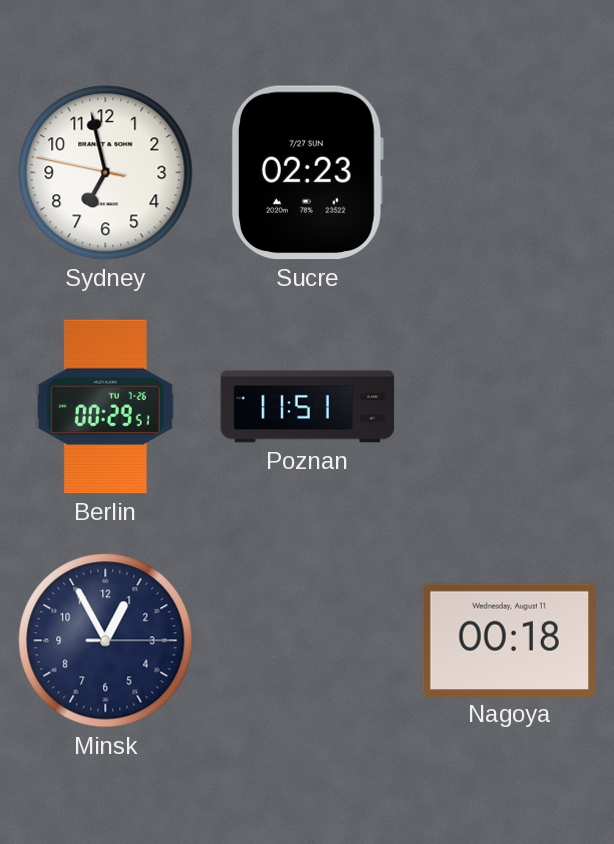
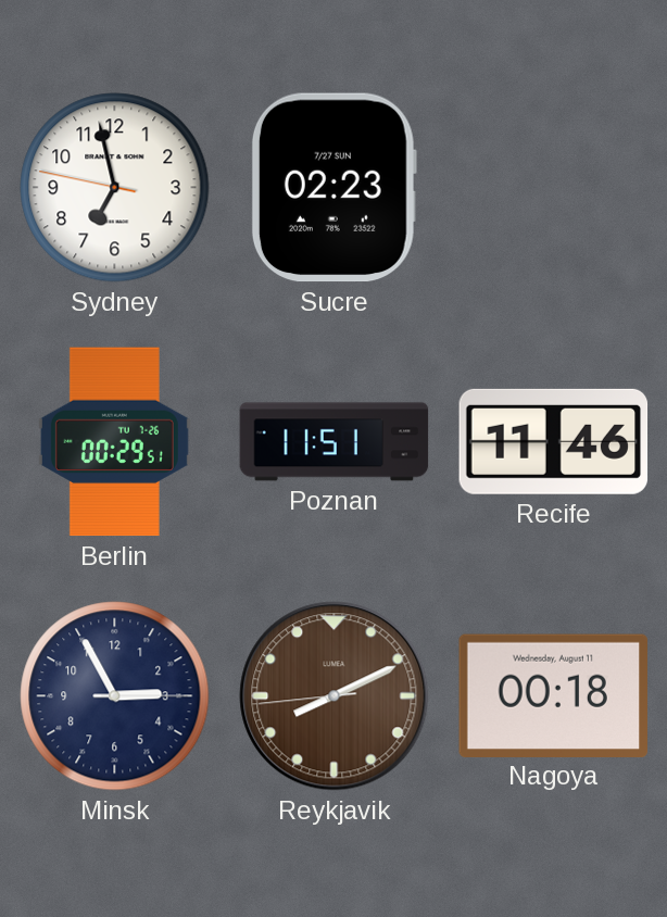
Recife: none -> 11:46
Minsk: 12:55 -> 2:55
Reykjavik: none -> 8:10
